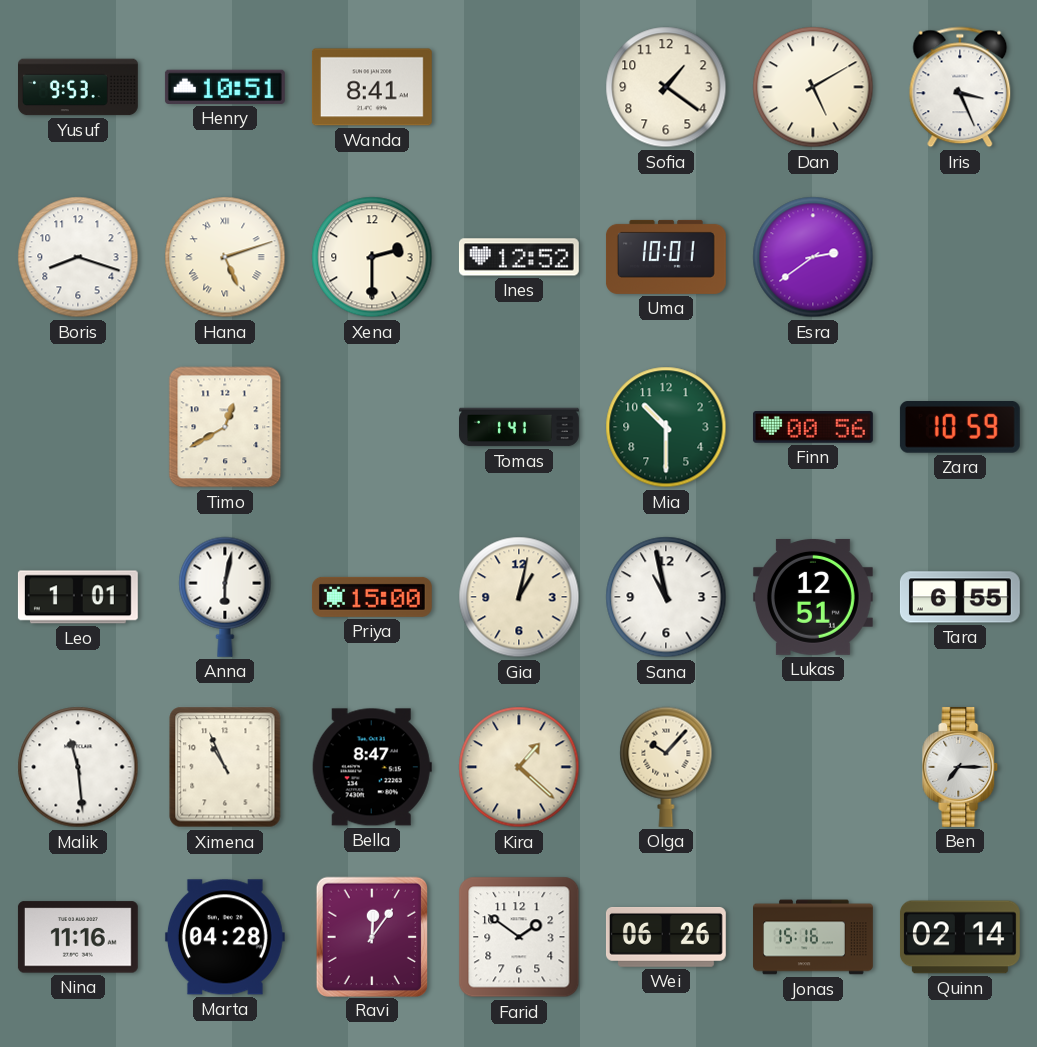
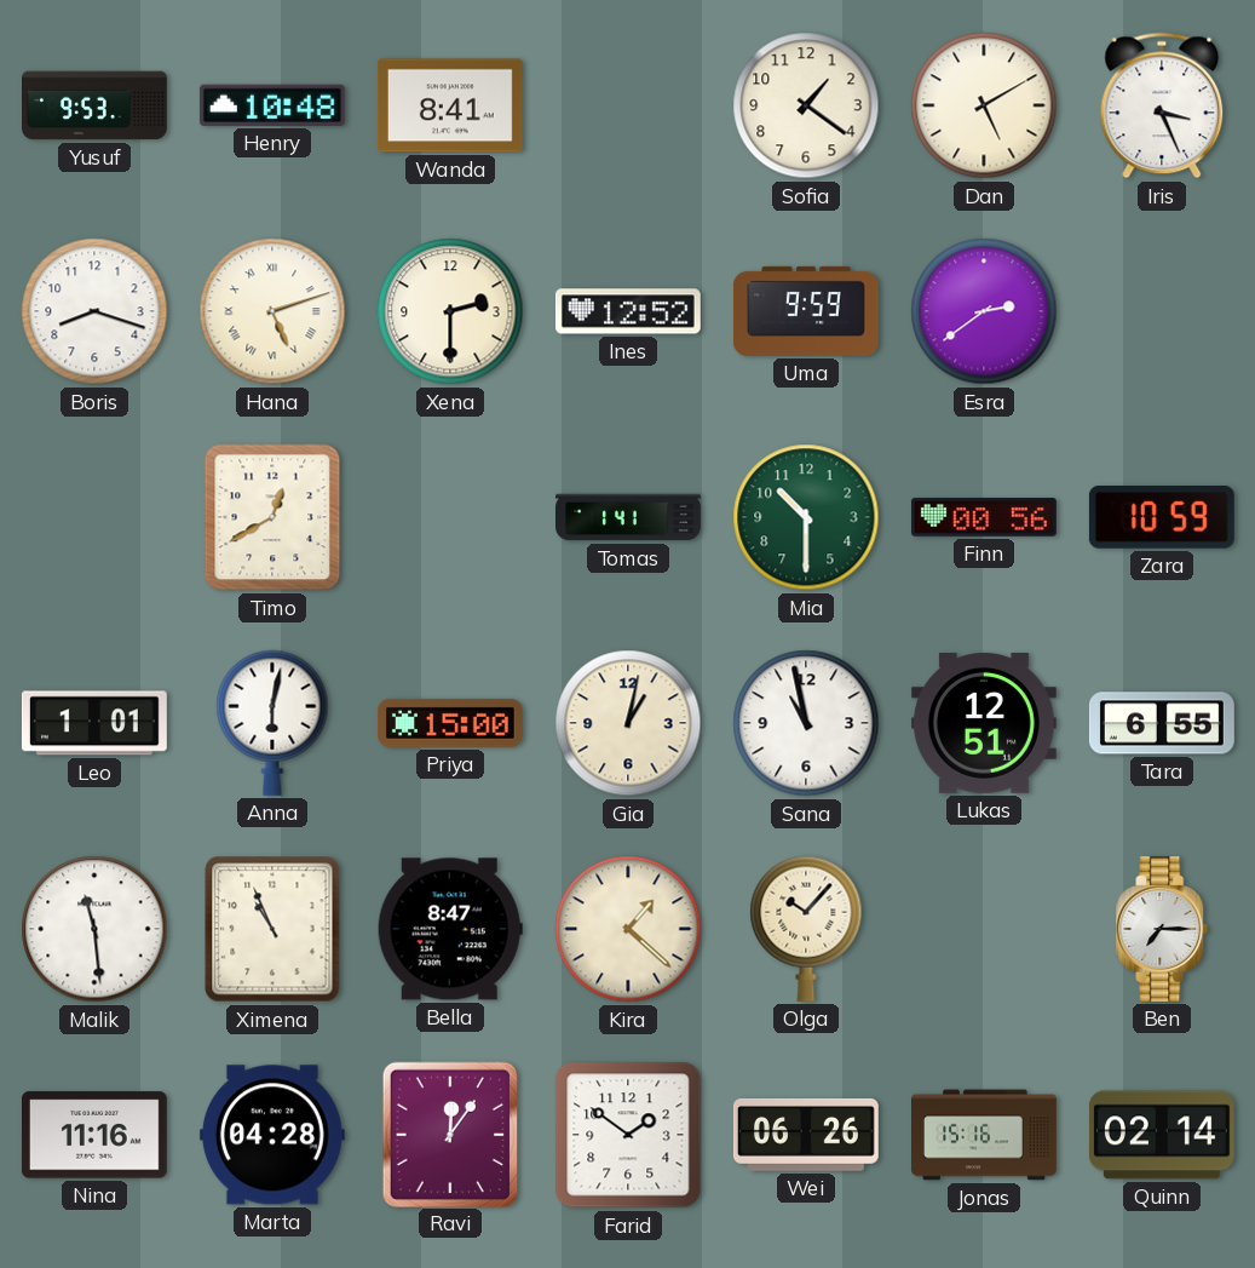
Henry: 10:51 -> 10:48
Uma: 10:01 -> 9:59
